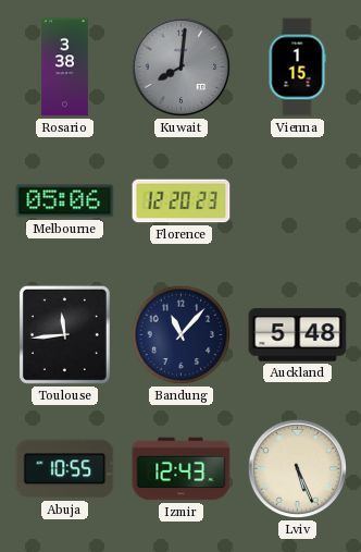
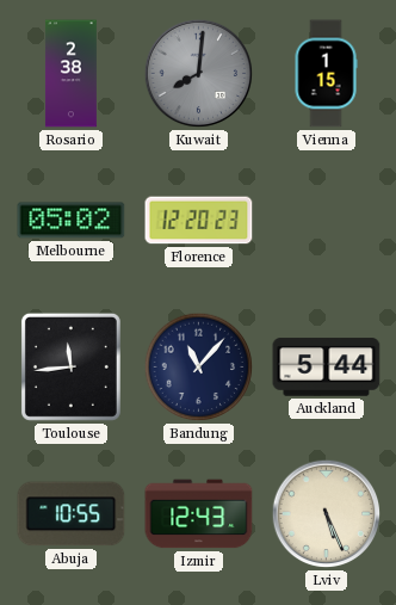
Rosario: 3:38 -> 2:38
Melbourne: 05:06 -> 05:02
Auckland: 5:48 -> 5:44
